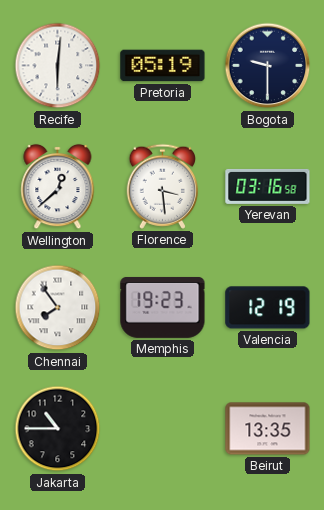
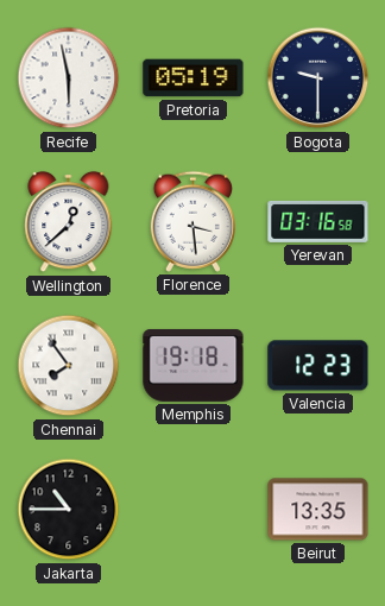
Recife: 6:01 -> 5:58
Memphis: 19:23 -> 19:18
Valencia: 12:19 -> 12:23
